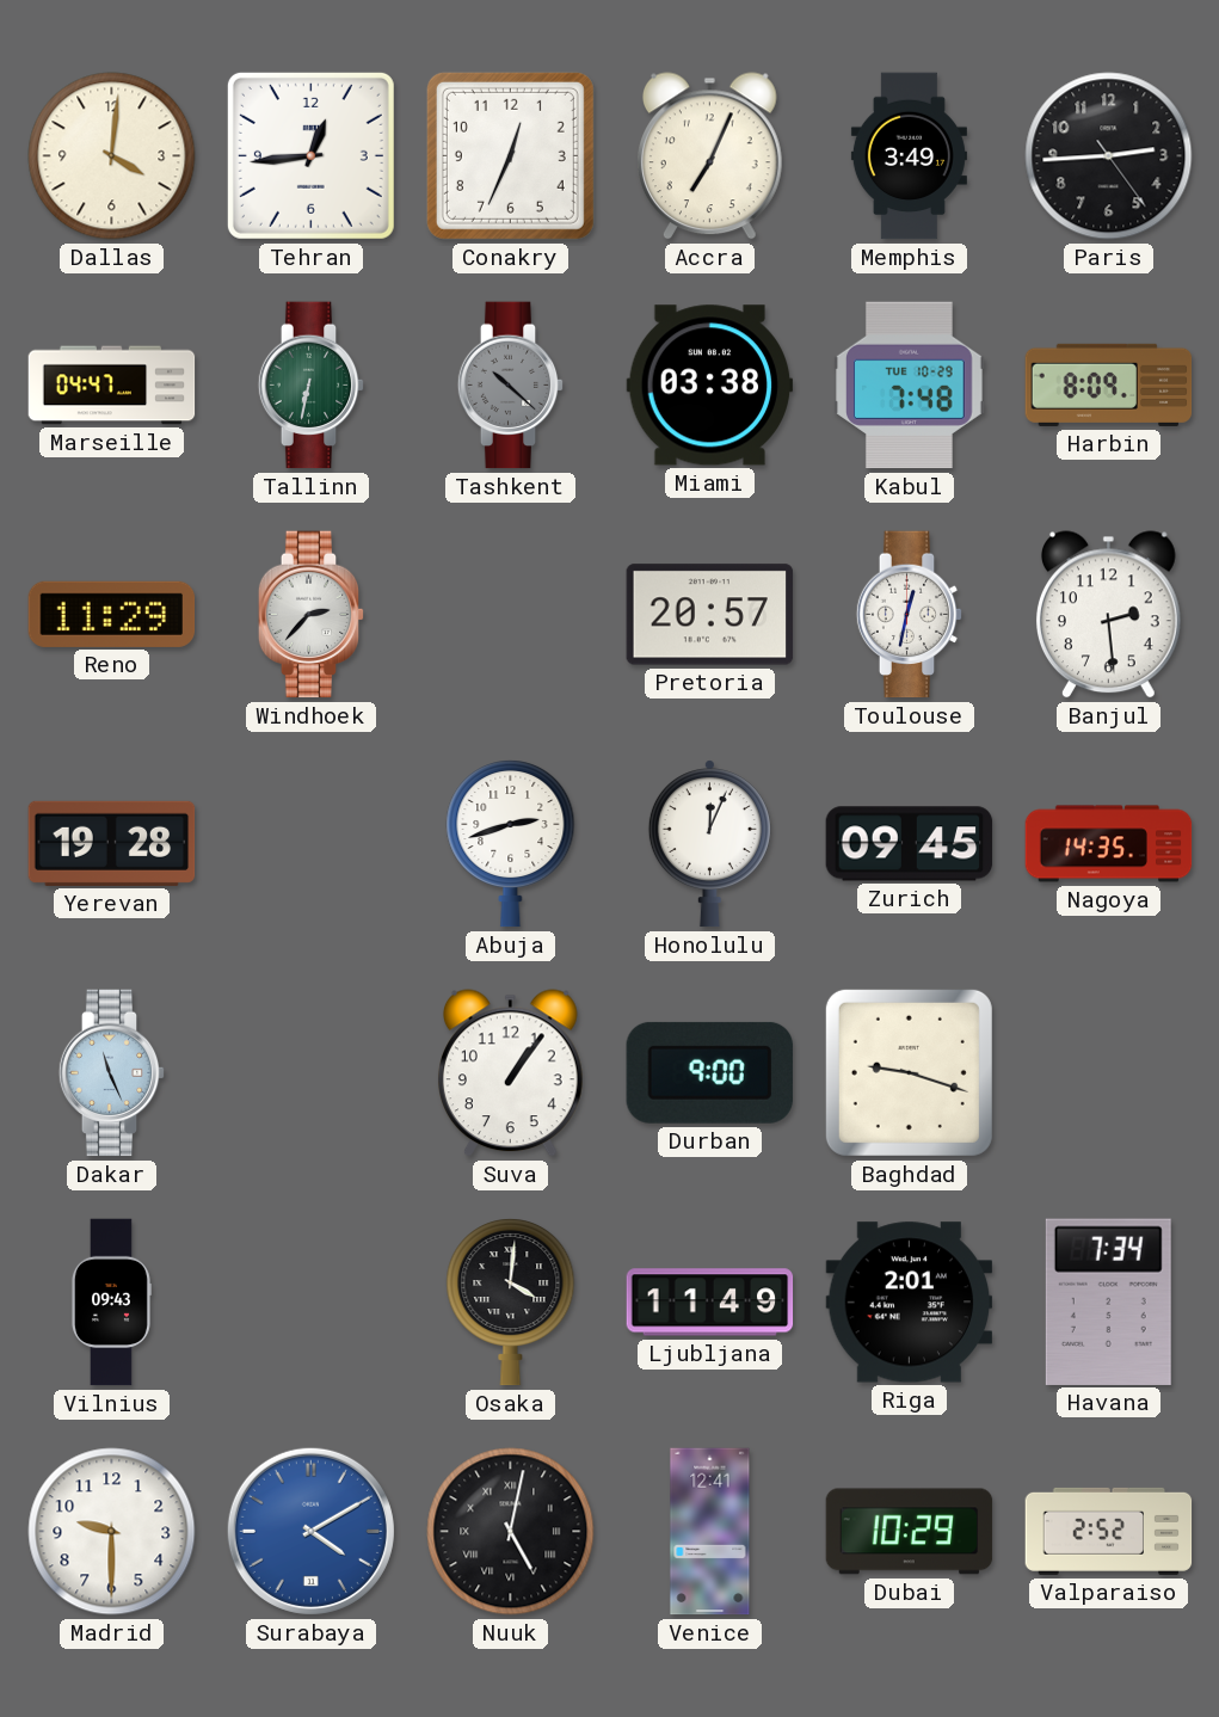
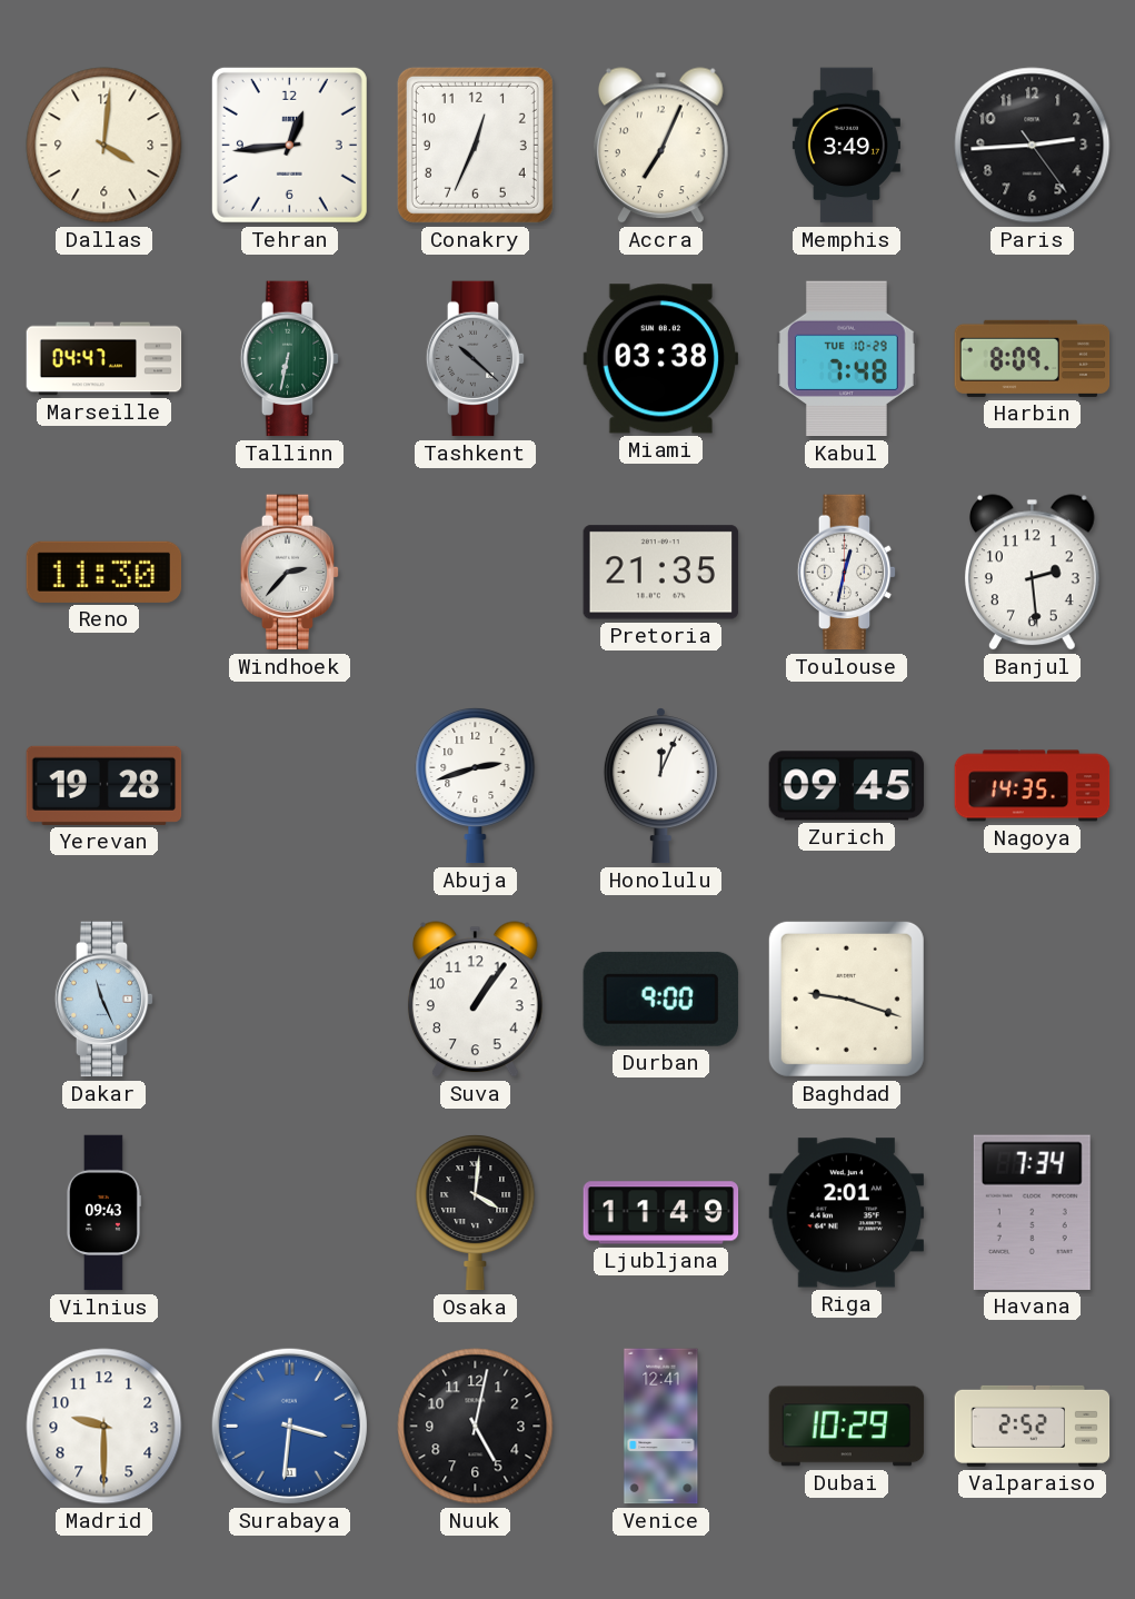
Reno: 11:29 -> 11:30
Pretoria: 20:57 -> 21:35
Surabaya: 4:10 -> 3:31
Nuuk numerals: Roman -> Arabic
